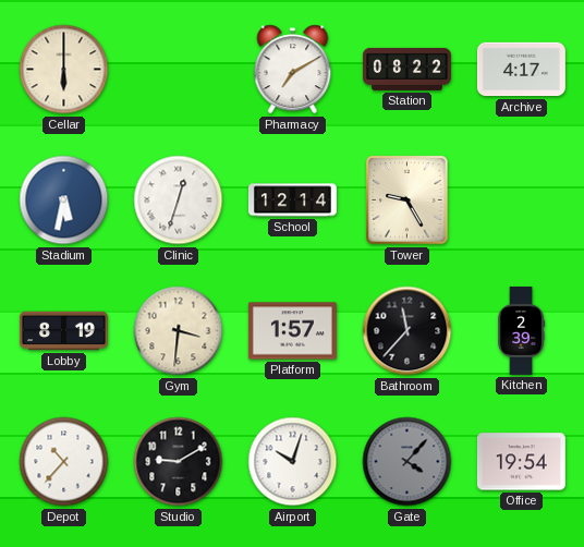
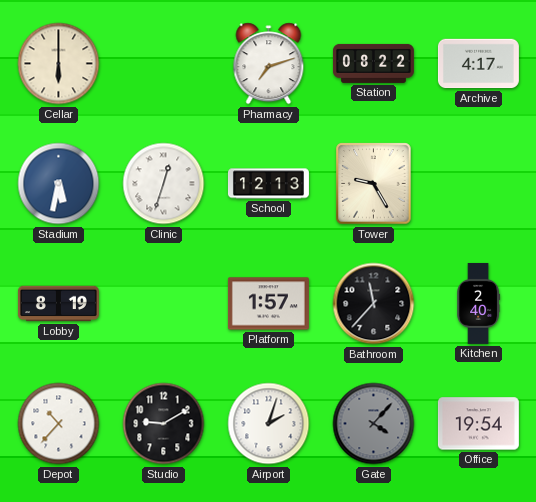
Pharmacy: 7:10 -> 7:12
School: 12:14 -> 12:13
Gym: 3:31 -> none
Kitchen: 2:39 -> 2:40
Airport: 10:03 -> 2:03
